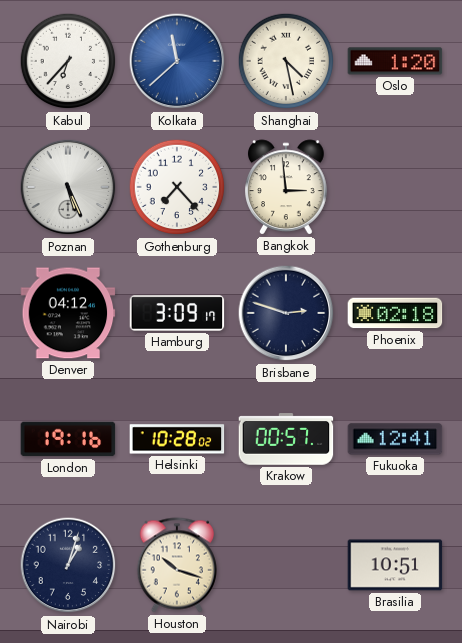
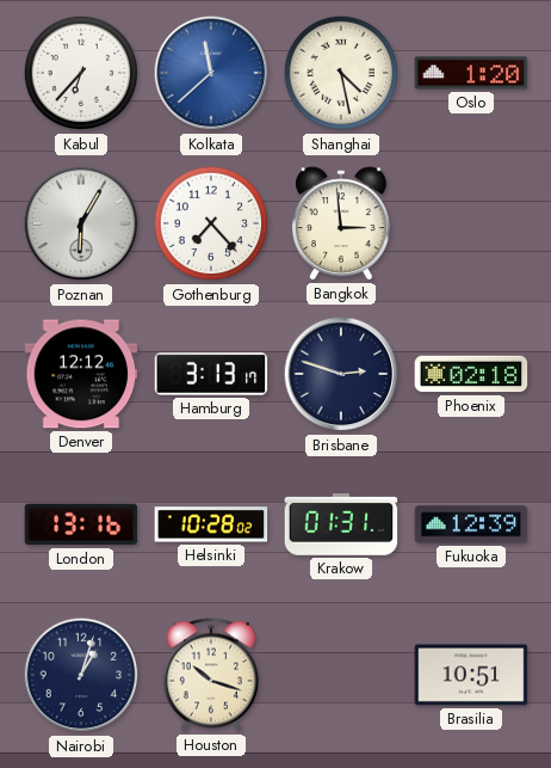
Poznan: 5:26 -> 6:05
Denver: 04:12 -> 12:12
Hamburg: 3:09 -> 3:13
London: 19:16 -> 13:16
Krakow: 00:57 -> 01:31
Fukuoka: 12:41 -> 12:39
